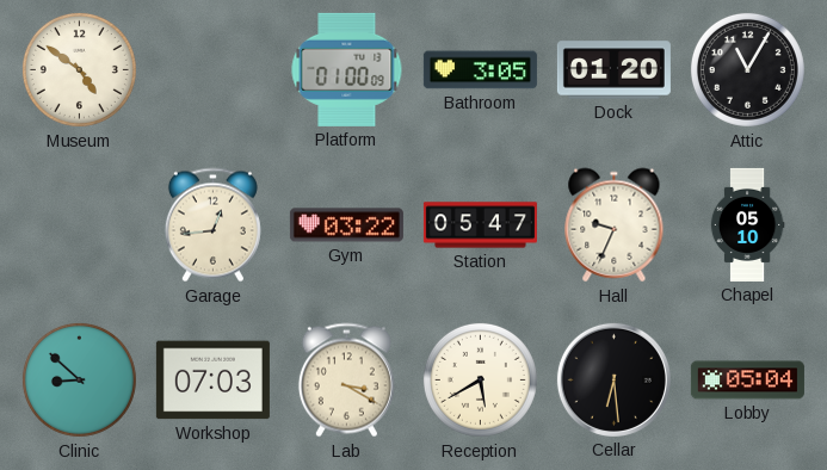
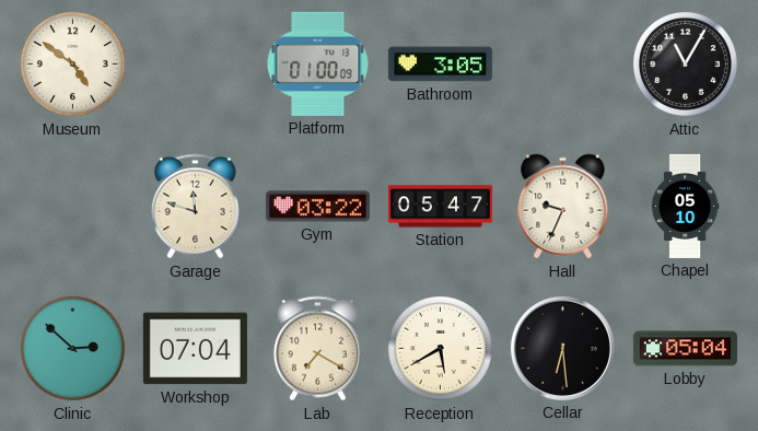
Dock: 01:20 -> none
Garage: 12:44 -> 11:48
Clinic: 8:52 -> 2:52
Workshop: 07:03 -> 07:04
Lab: 3:20 -> 7:20
